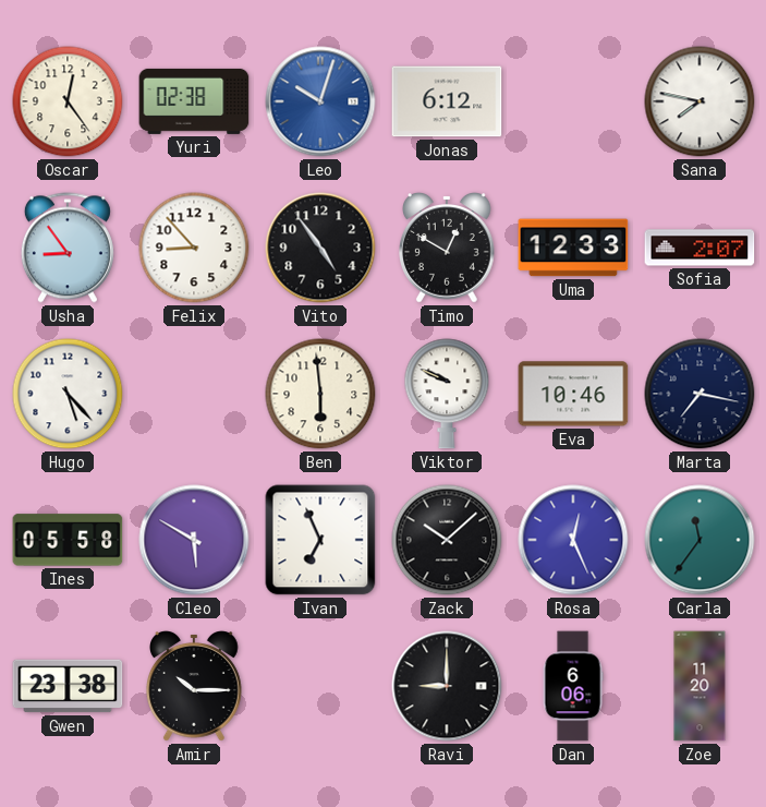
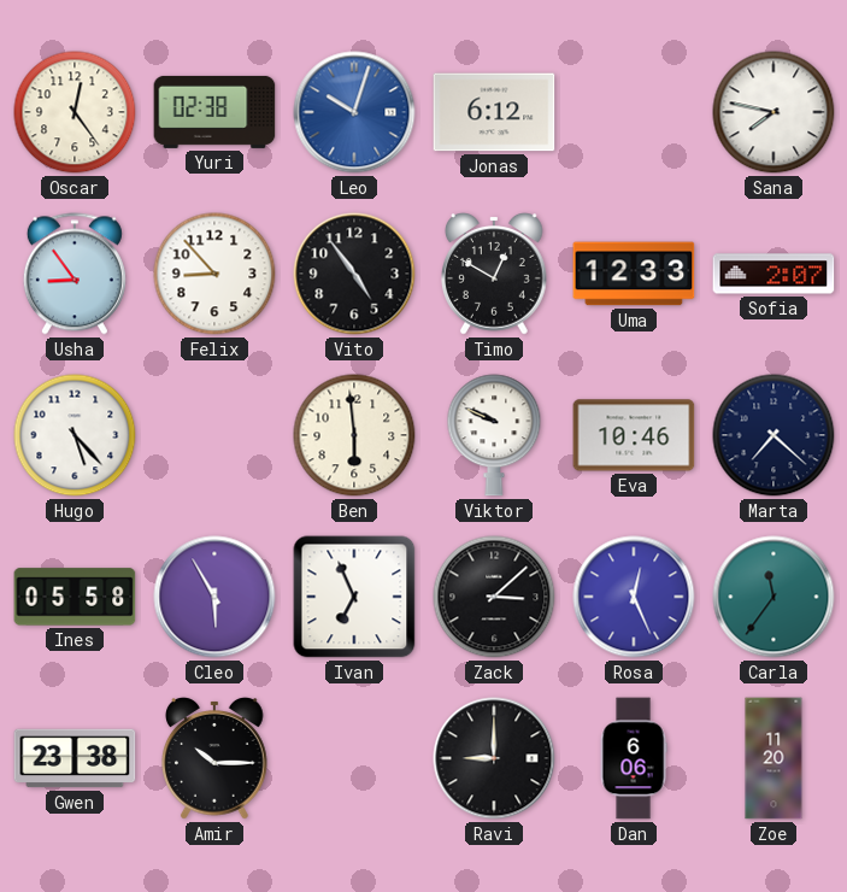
Marta: 7:17 -> 7:22
Cleo: 5:50 -> 5:55
Zack: 10:08 -> 3:08
